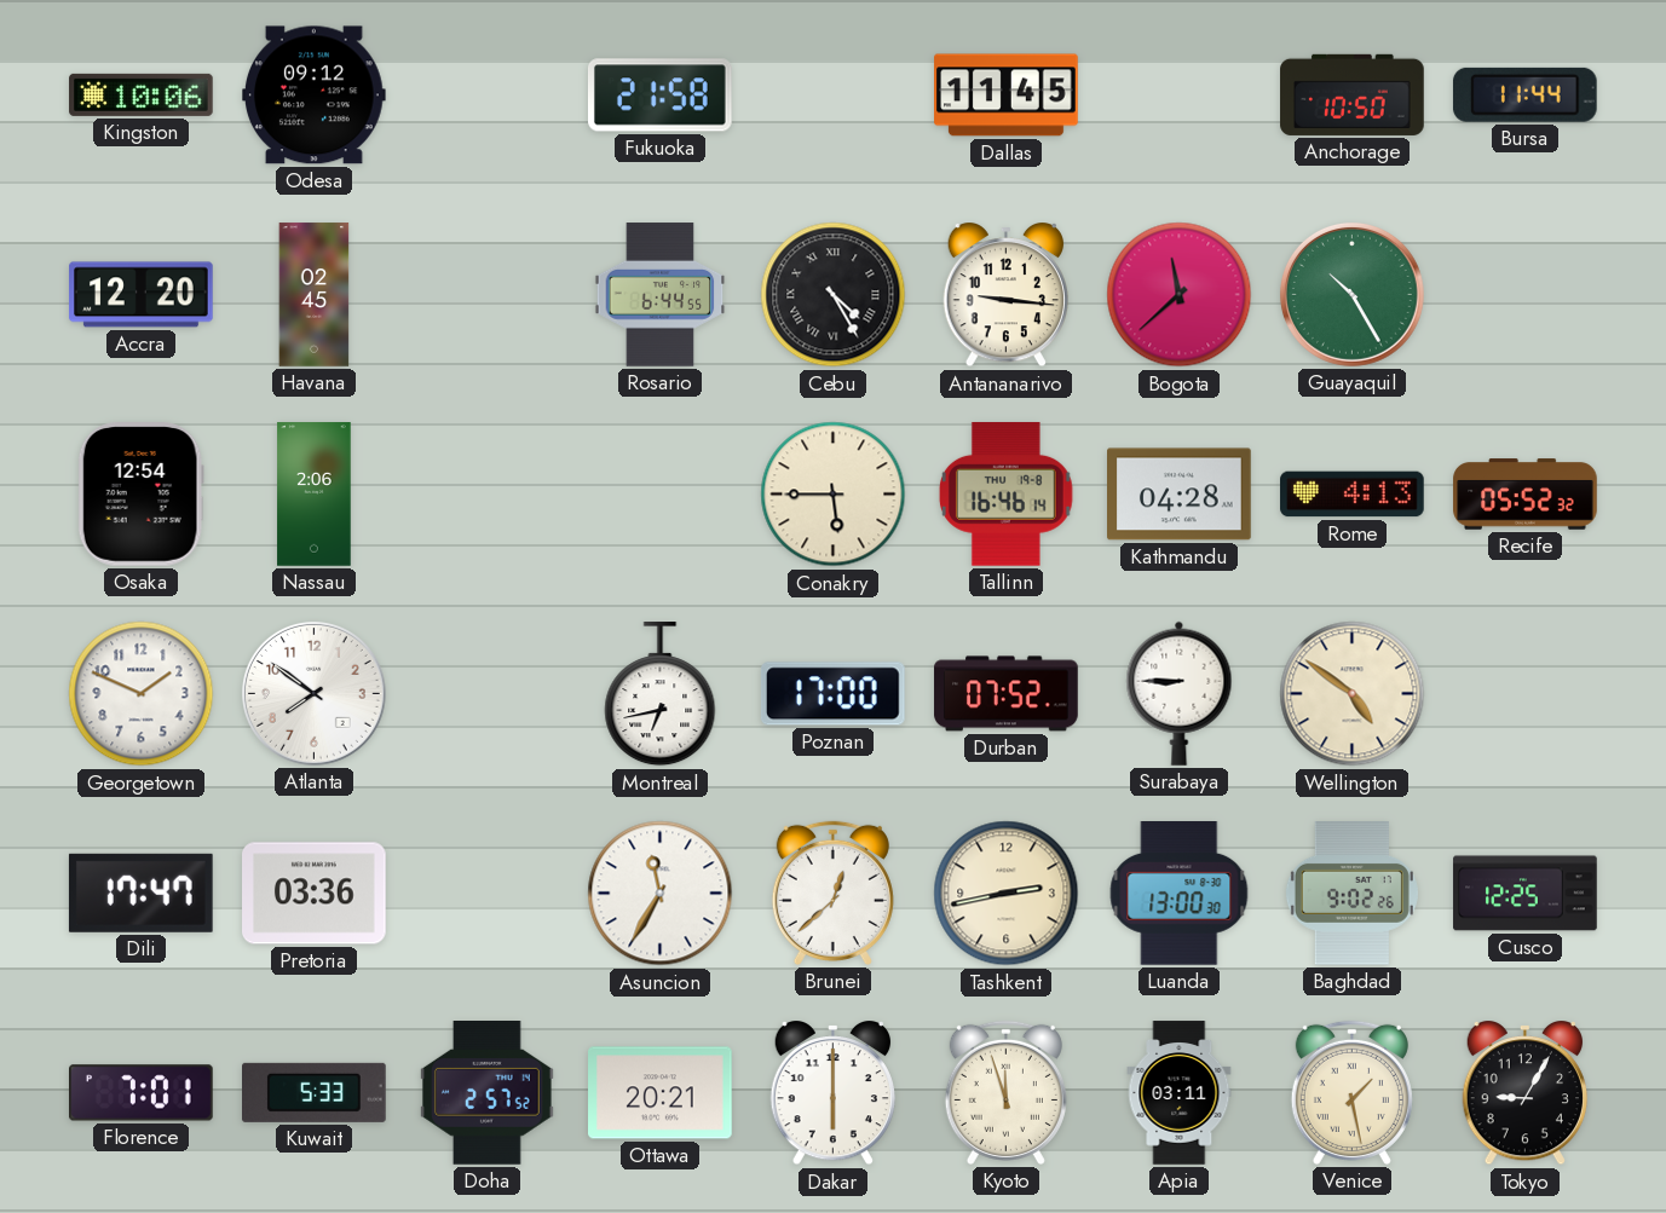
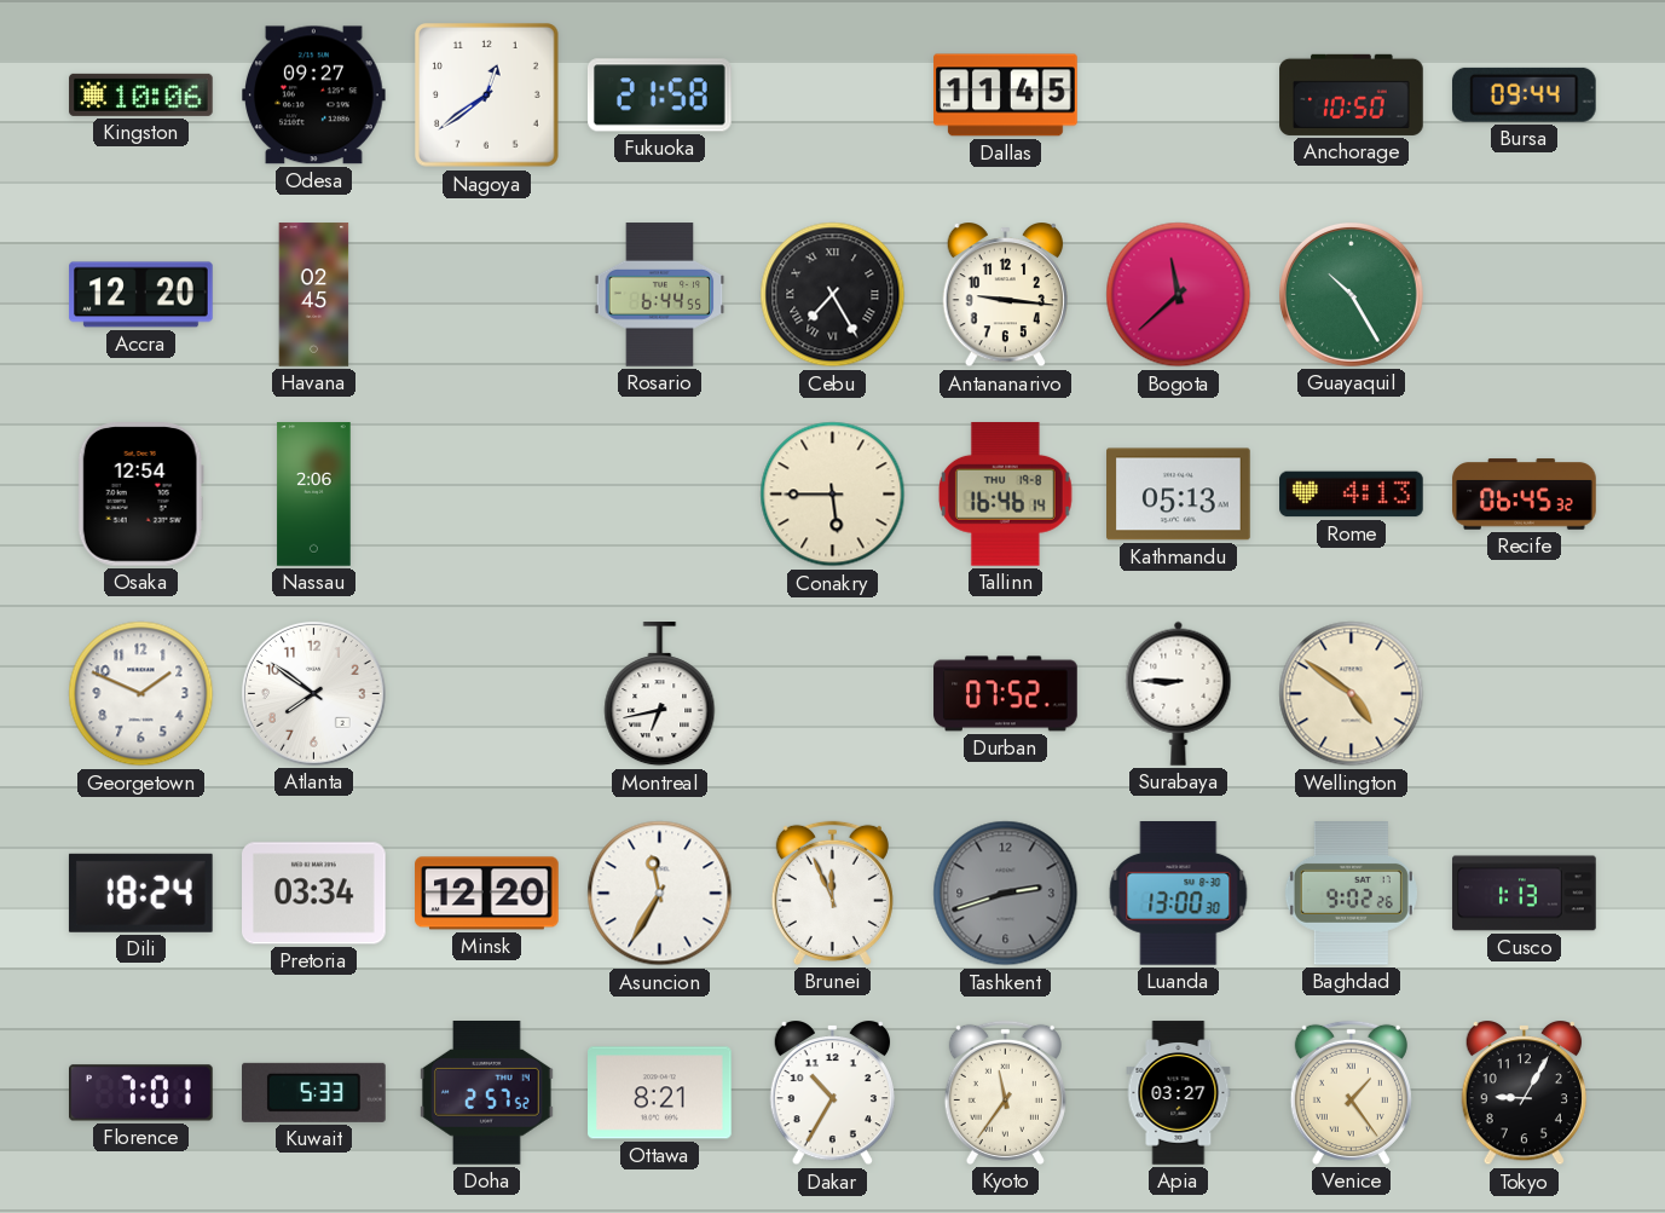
Odesa: 09:12 -> 09:27
Nagoya: none -> 12:39
Bursa: 11:44 -> 09:44
Cebu: 4:25 -> 7:25
Kathmandu: 04:28 -> 05:13
Recife: 05:52 -> 06:45
Poznan: 17:00 -> none
Dili: 17:47 -> 18:24
Pretoria: 03:36 -> 03:34
Minsk: none -> 12:20
Brunei: 12:38 -> 11:56
Tashkent: 2:43 -> 2:42
Tashkent dial: cream -> grey
Cusco: 12:25 -> 1:13
Ottawa: 20:21 -> 8:21
Dakar: 6:00 -> 10:35
Kyoto: 11:57 -> 11:36
Apia: 03:11 -> 03:27
Venice: 1:28 -> 1:24
